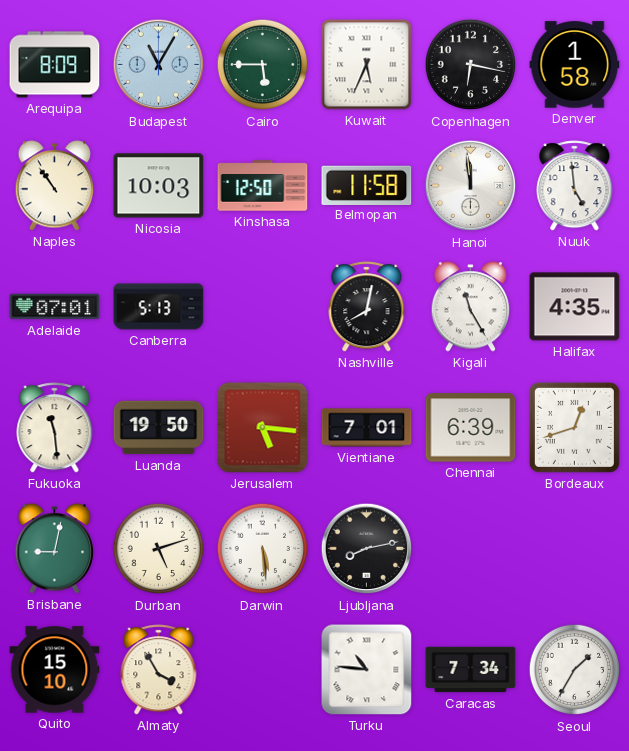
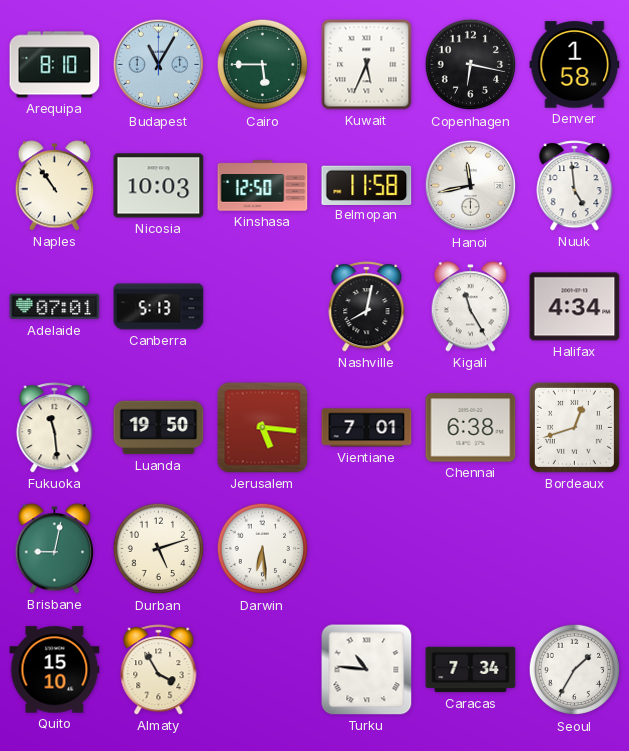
Arequipa: 8:09 -> 8:10
Hanoi: 11:59 -> 11:43
Halifax: 4:35 -> 4:34
Chennai: 6:39 -> 6:38
Darwin: 5:29 -> 6:29
Ljubljana: 8:13 -> none
